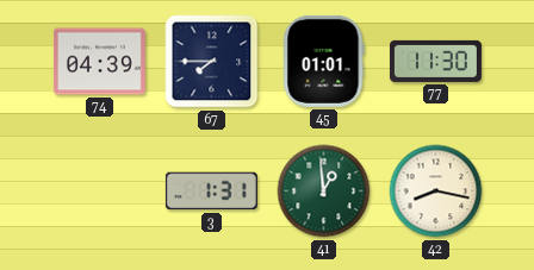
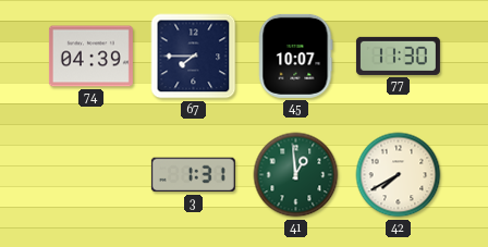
45: 01:01 -> 10:07
42: 8:17 -> 7:40
